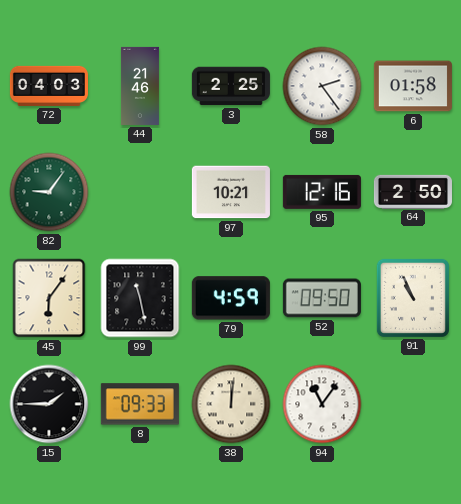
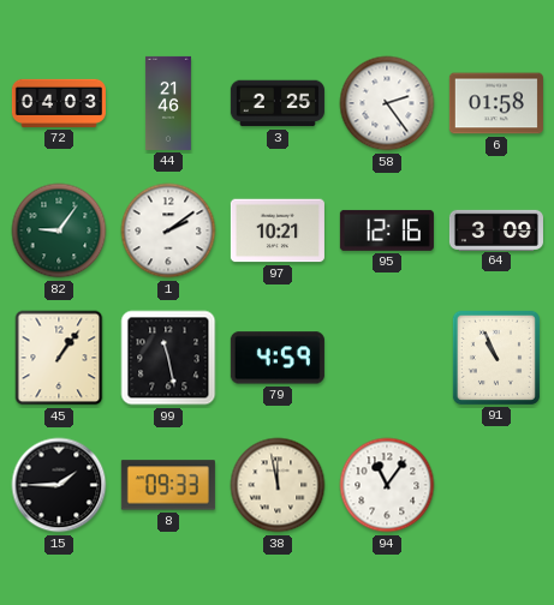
1: none -> 2:09
64: 2:50 -> 3:09
45: 6:06 -> 1:06
52: 09:50 -> none
38: 12:01 -> 11:58
